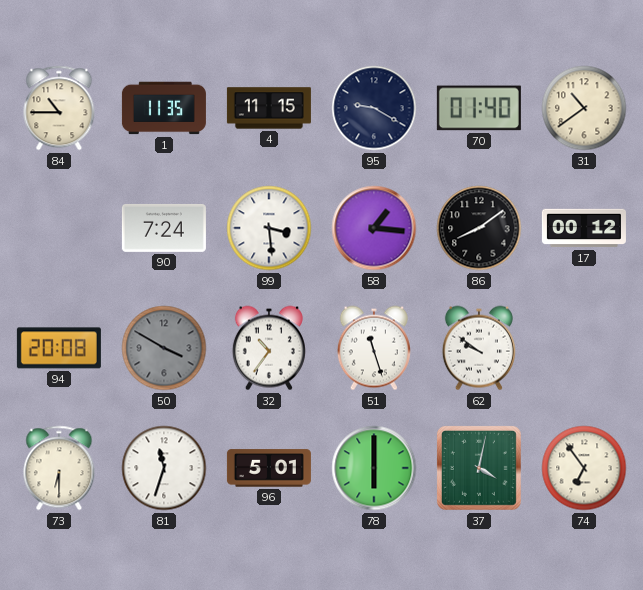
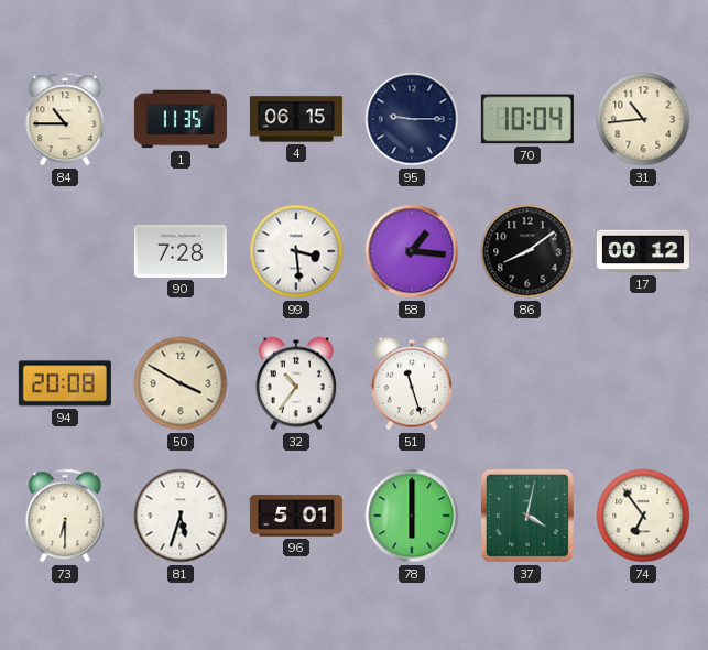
4: 11:15 -> 06:15
95: 9:20 -> 9:15
70: 01:40 -> 10:04
31: 10:39 -> 10:44
90: 7:24 -> 7:28
50 dial: grey -> cream
62: 9:51 -> none
81: 11:33 -> 5:33
